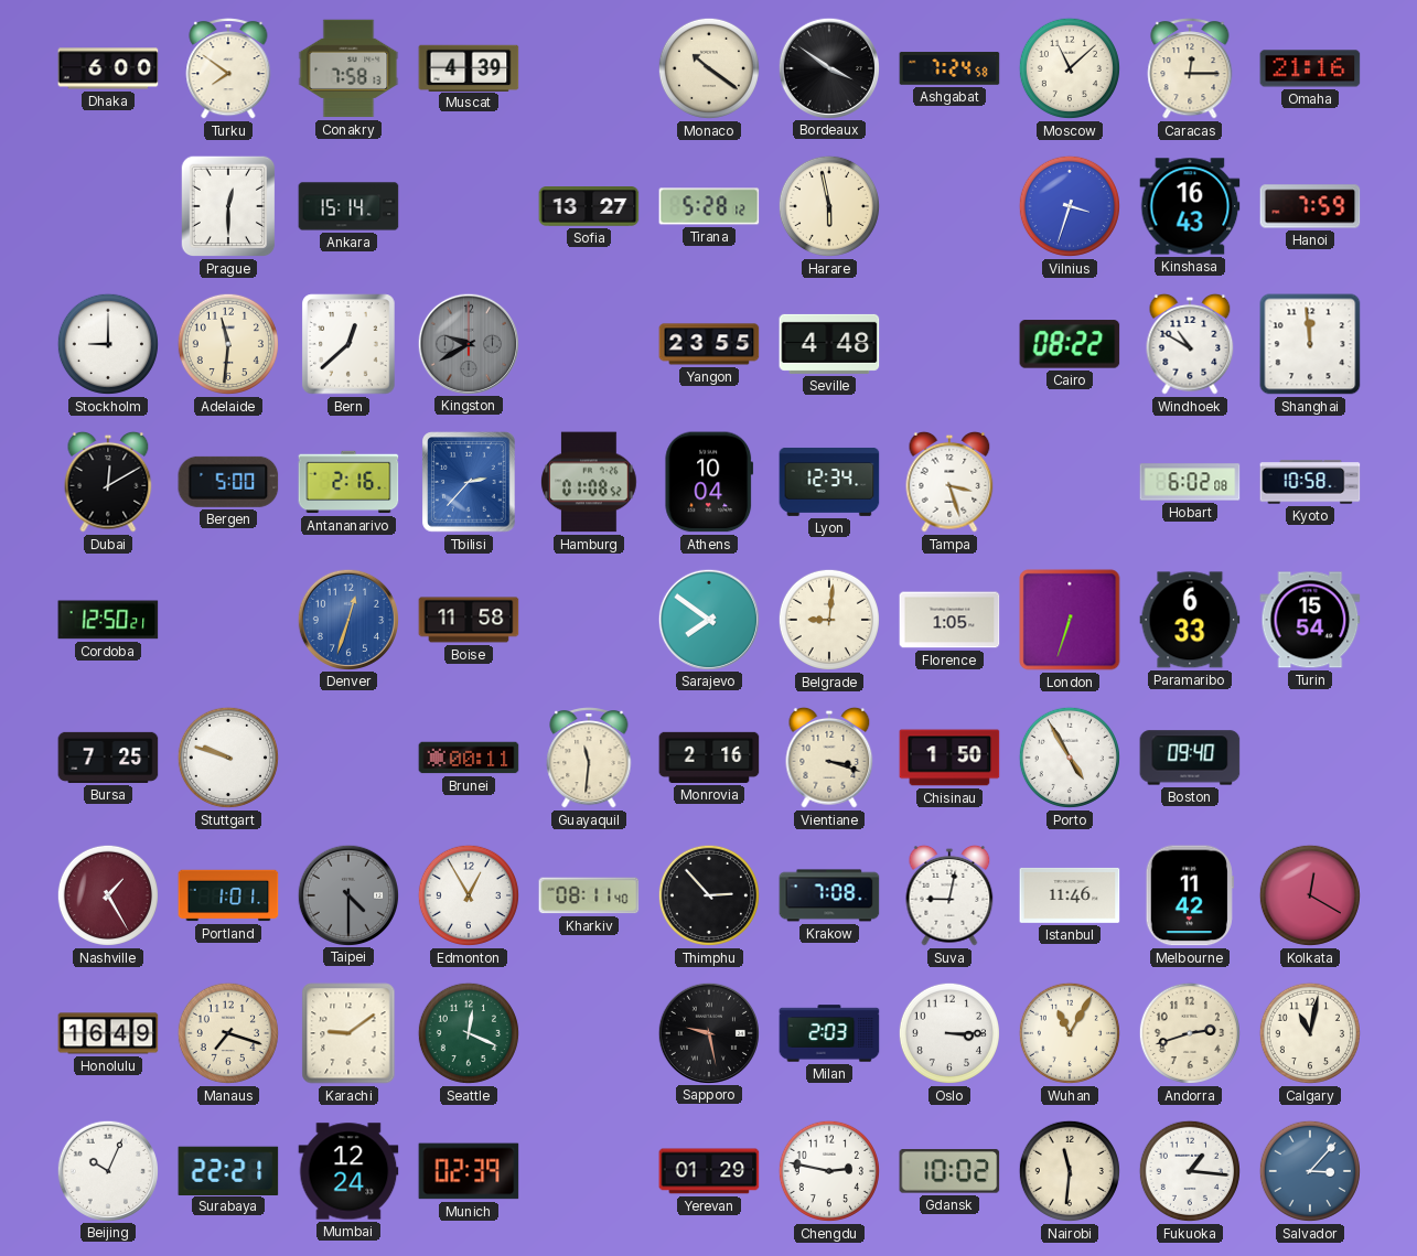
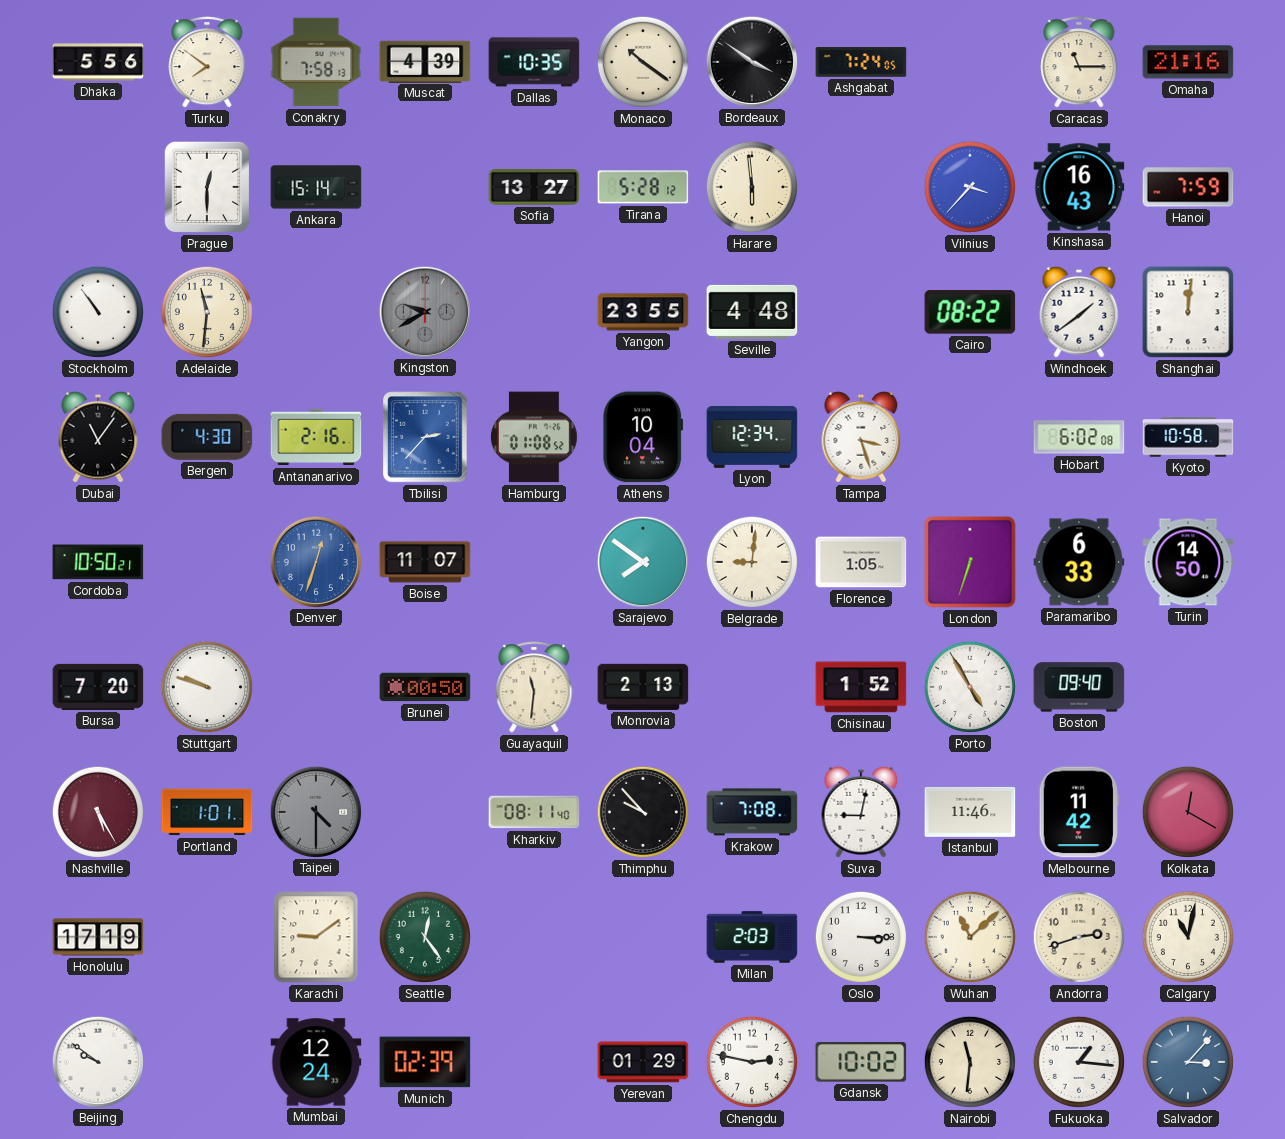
Dhaka: 6:00 -> 5:56
Dallas: none -> 10:35
Ashgabat: 7:24:58 -> 7:24:05
Moscow: 11:08 -> none
Caracas: 12:15 -> 11:15
Harare: 5:58 -> 5:59
Vilnius: 3:33 -> 3:37
Stockholm: 9:00 -> 10:54
Bern: 12:38 -> none
Windhoek: 10:50 -> 1:39
Shanghai: 11:59 -> 12:01
Dubai: 12:10 -> 11:06
Bergen: 5:00 -> 4:30
Cordoba: 12:50 -> 10:50
Boise: 11:58 -> 11:07
Turin: 15:54 -> 14:50
Bursa: 7:25 -> 7:20
Brunei: 00:11 -> 00:50
Monrovia: 2:16 -> 2:13
Vientiane: 3:18 -> none
Chisinau: 1:50 -> 1:52
Nashville: 1:25 -> 5:25
Edmonton: 12:55 -> none
Thimphu: 2:53 -> 9:53
Honolulu: 16:49 -> 17:19
Manaus: 7:18 -> none
Seattle: 12:19 -> 12:24
Sapporo: 9:28 -> none
Wuhan: 11:05 -> 11:08
Beijing: 10:04 -> 9:51
Surabaya: 22:21 -> none
